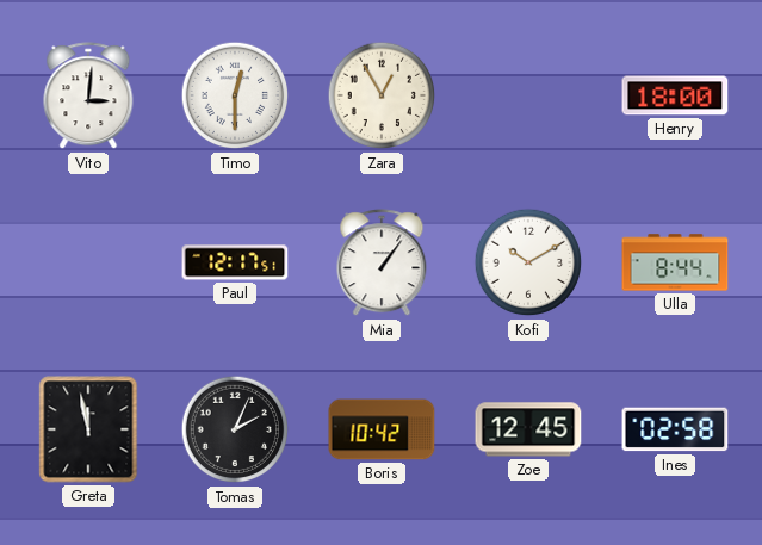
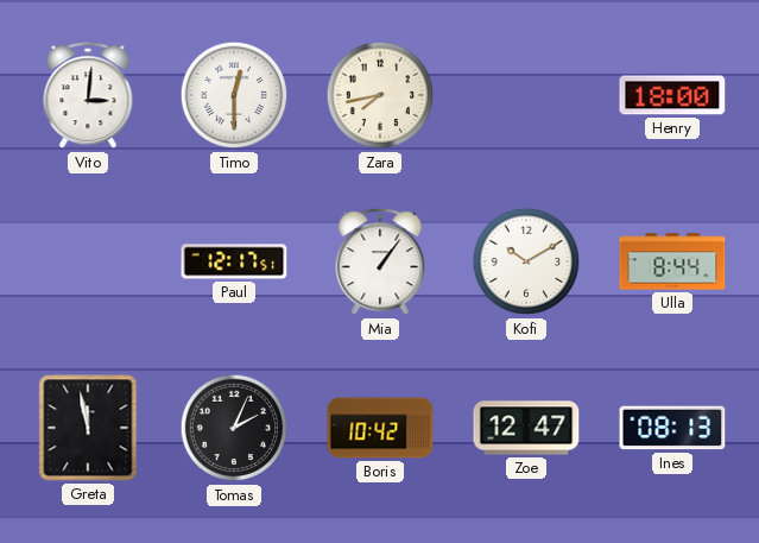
Zara: 12:55 -> 7:43
Zoe: 12:45 -> 12:47
Ines: 02:58 -> 08:13
